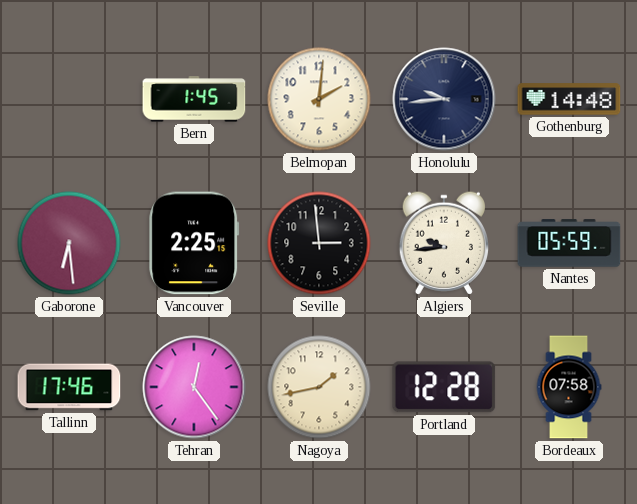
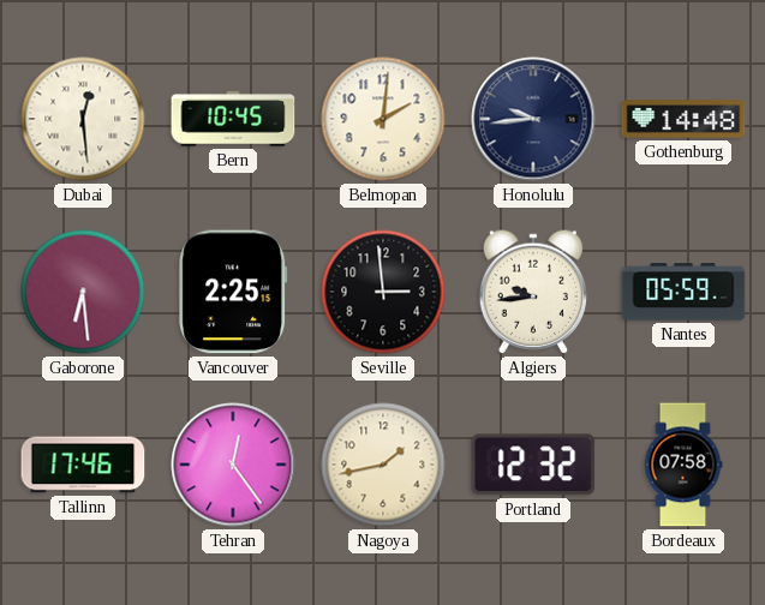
Dubai: none -> 12:29
Bern: 1:45 -> 10:45
Portland: 12:28 -> 12:32
